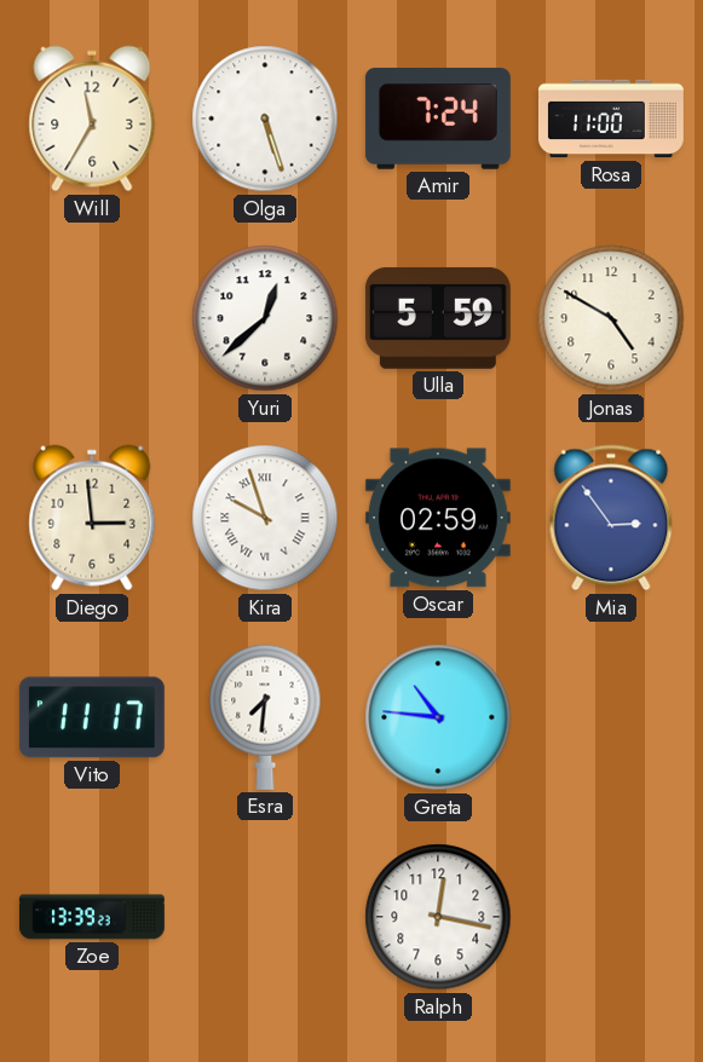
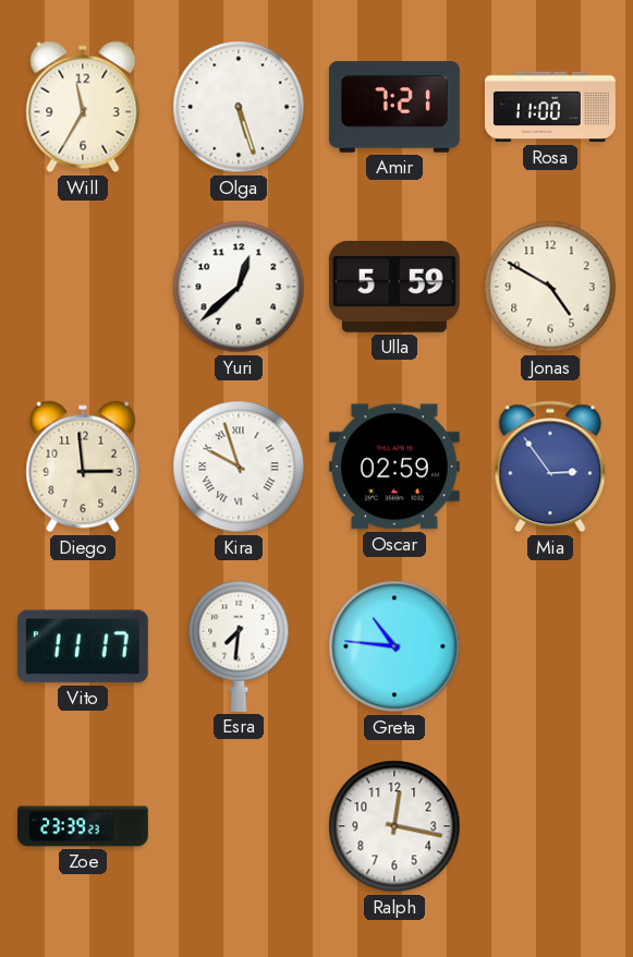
Amir: 7:24 -> 7:21
Zoe: 13:39 -> 23:39
